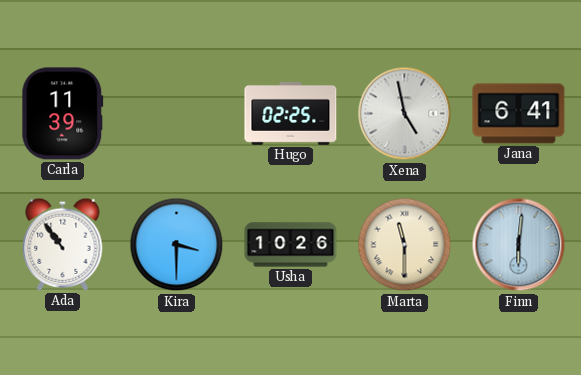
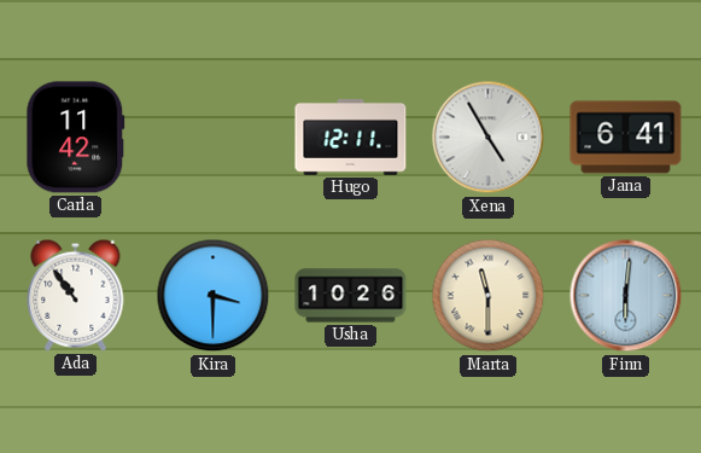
Carla: 11:39 -> 11:42
Hugo: 02:25 -> 12:11
Xena: 4:58 -> 4:55
